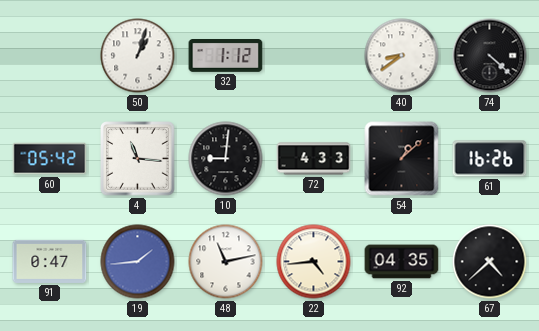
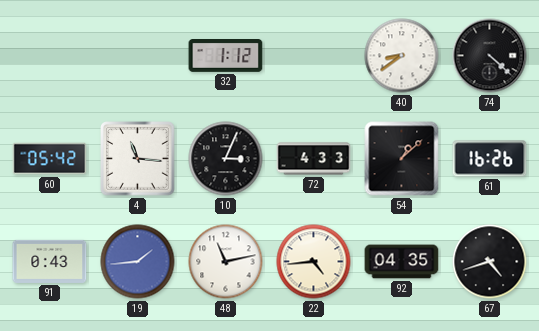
50: 1:03 -> none
10: 9:01 -> 3:04
91: 0:47 -> 0:43
67: 4:38 -> 4:42
